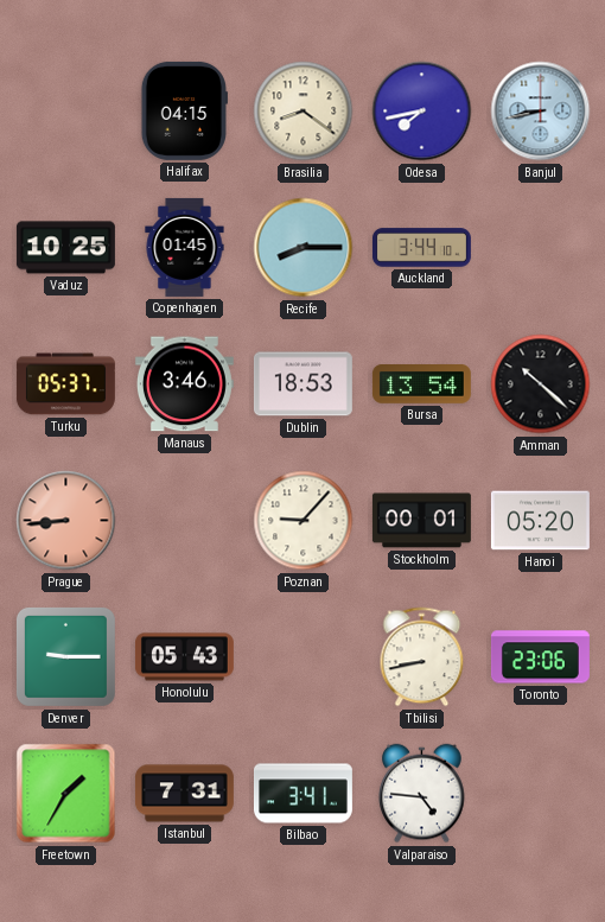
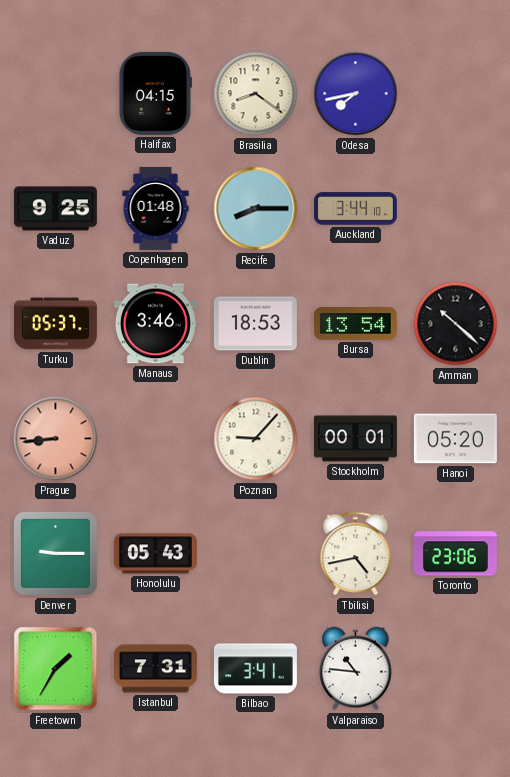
Banjul: 8:43 -> none
Vaduz: 10:25 -> 9:25
Copenhagen: 01:45 -> 01:48
Tbilisi: 8:43 -> 4:43
Valparaiso: 4:46 -> 10:46
